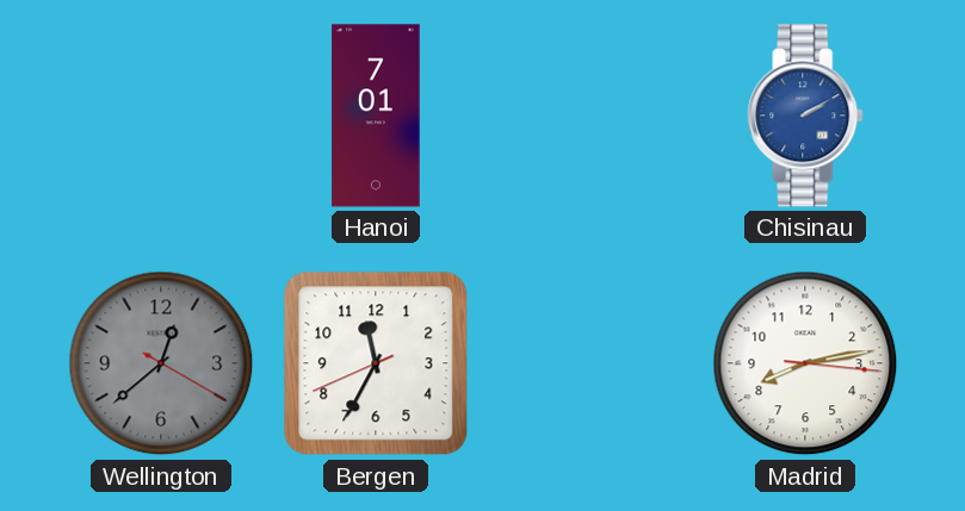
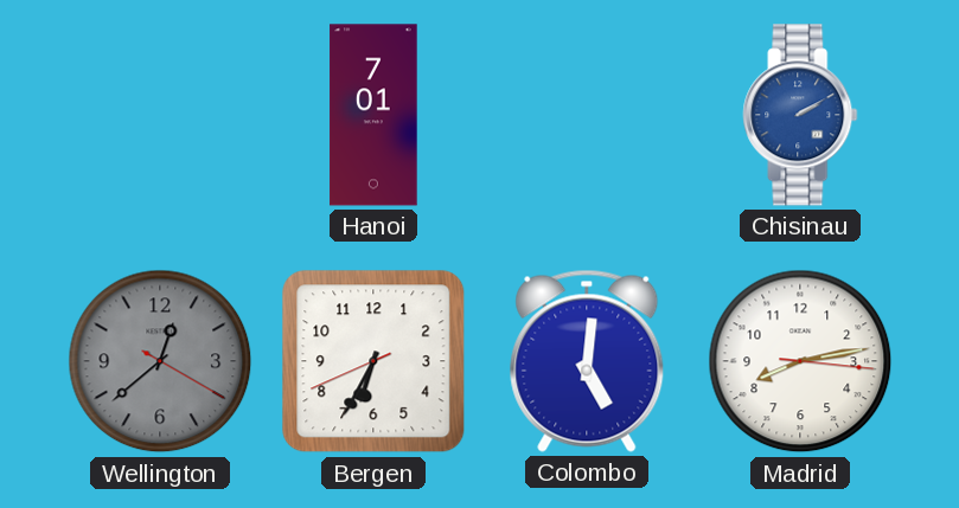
Bergen: 11:34 -> 6:34
Colombo: none -> 5:01
